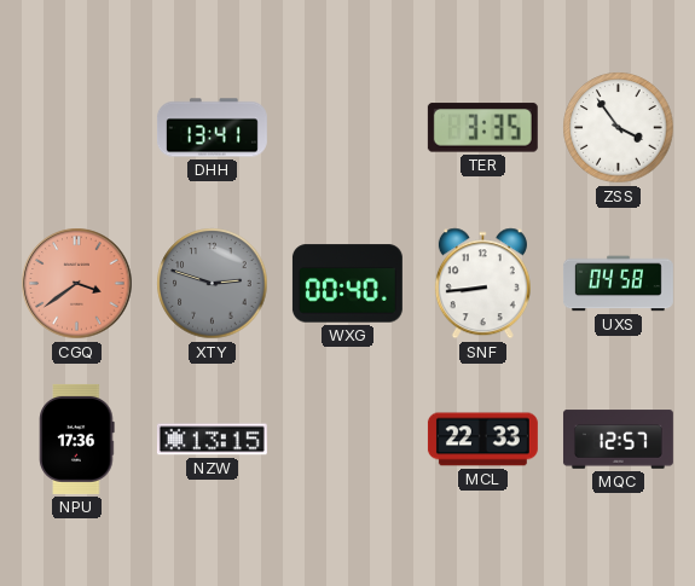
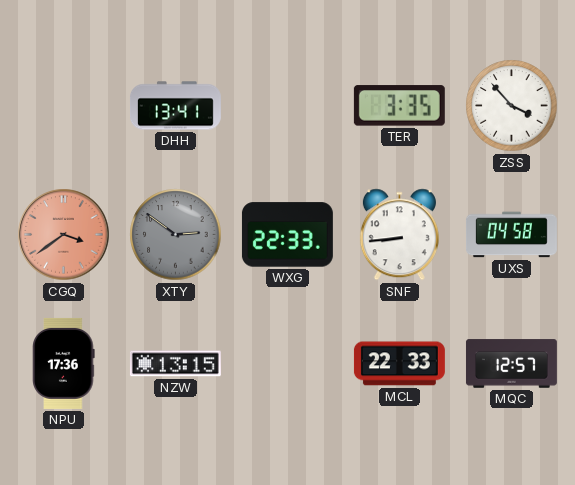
ZSS: 3:54 -> 3:53
XTY: 2:48 -> 2:51
WXG: 00:40 -> 22:33
